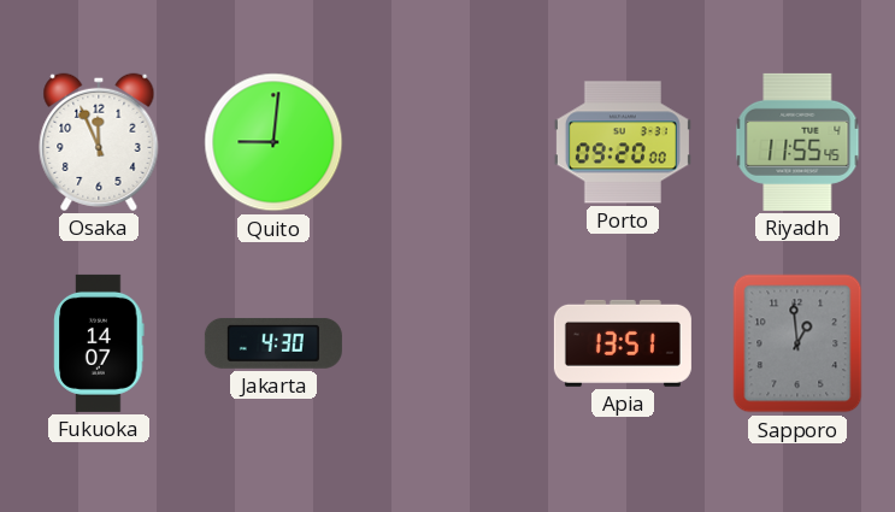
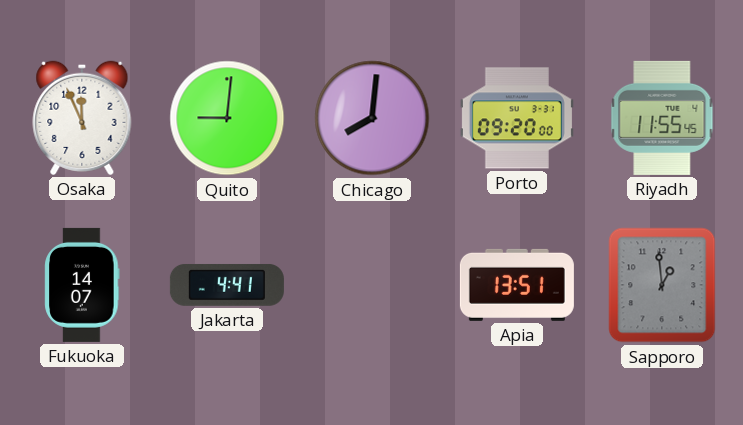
Chicago: none -> 8:01
Jakarta: 4:30 -> 4:41
